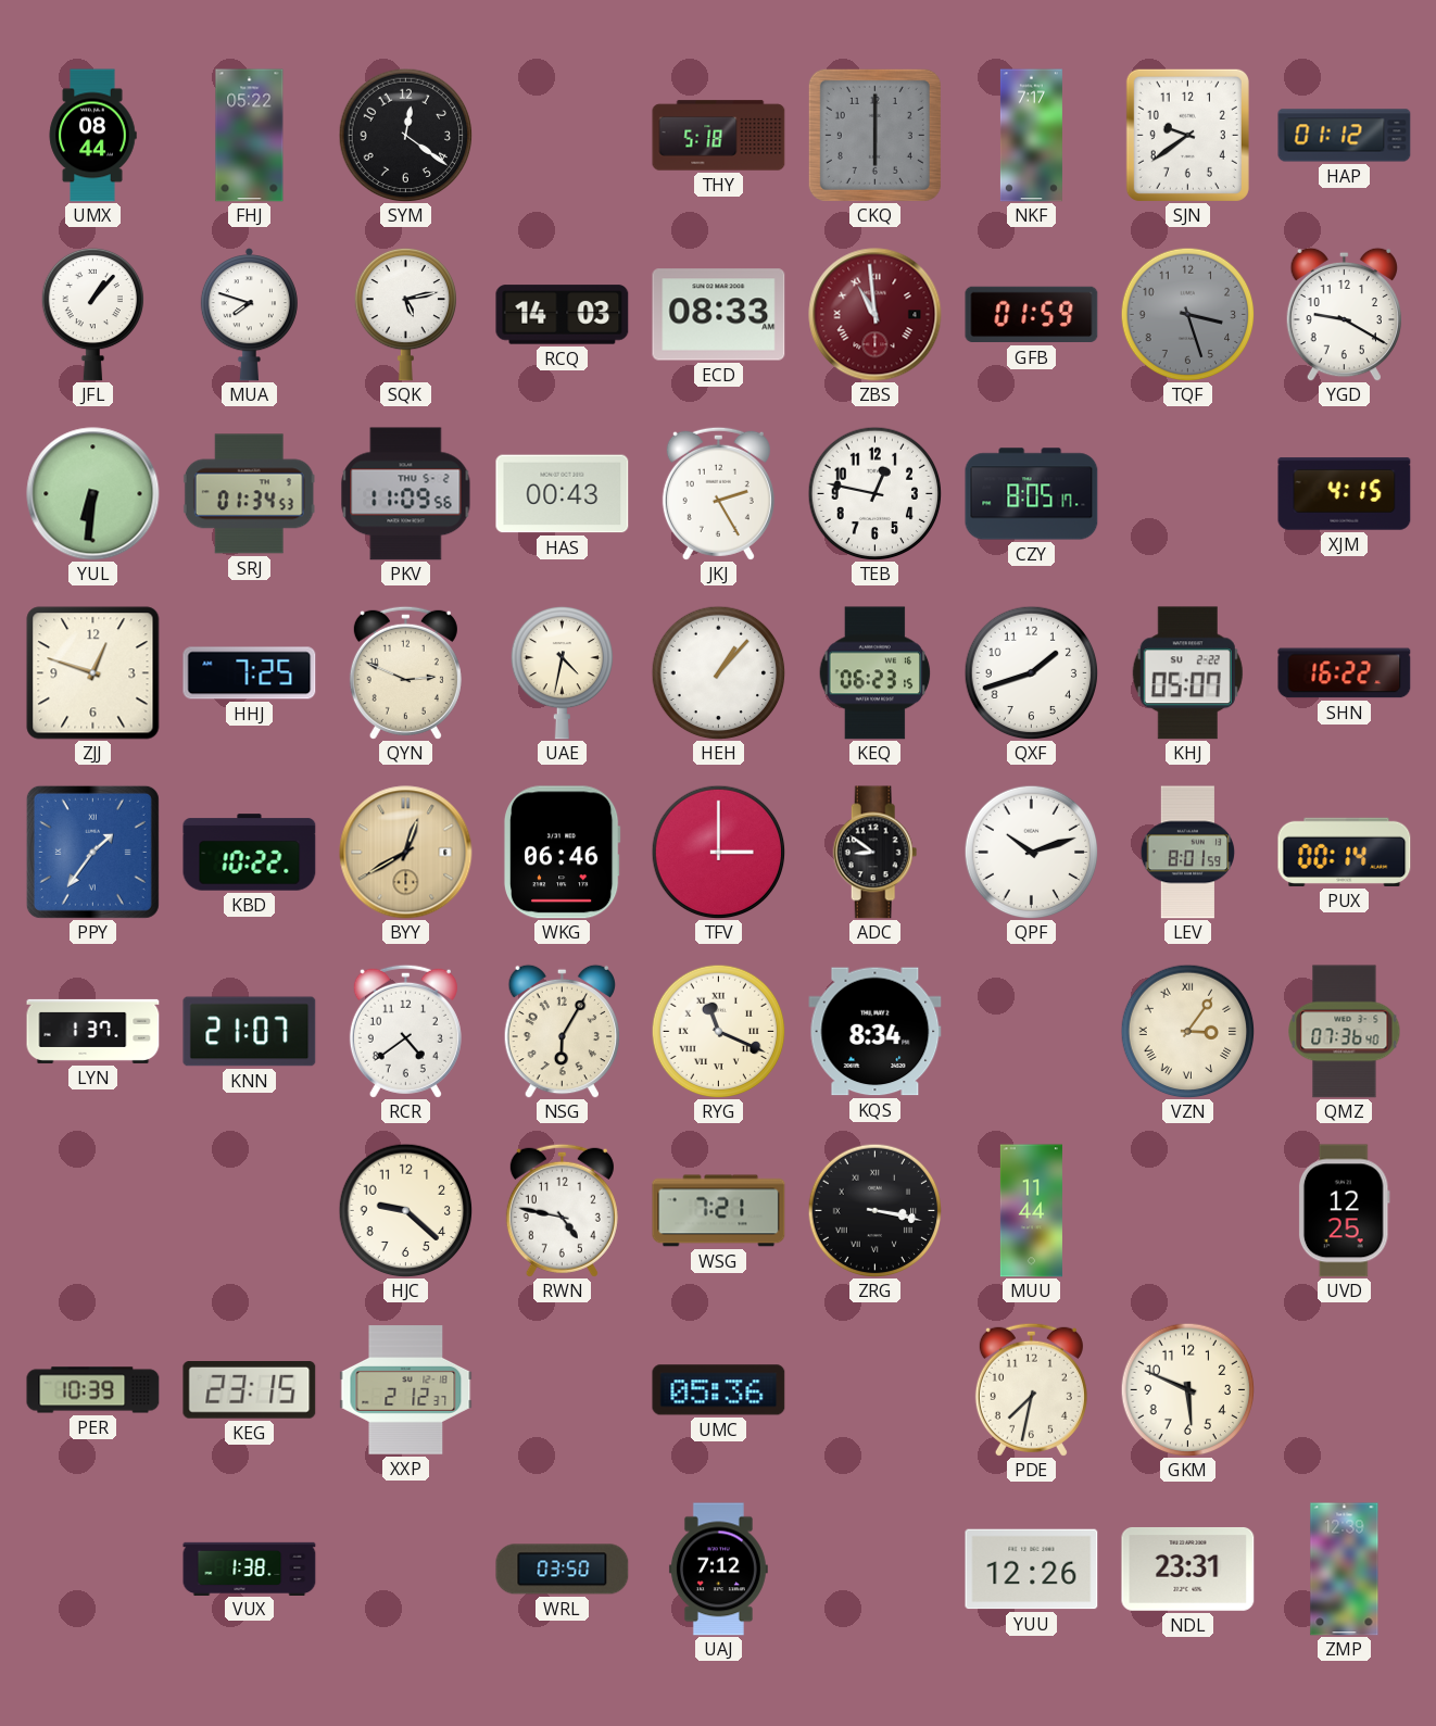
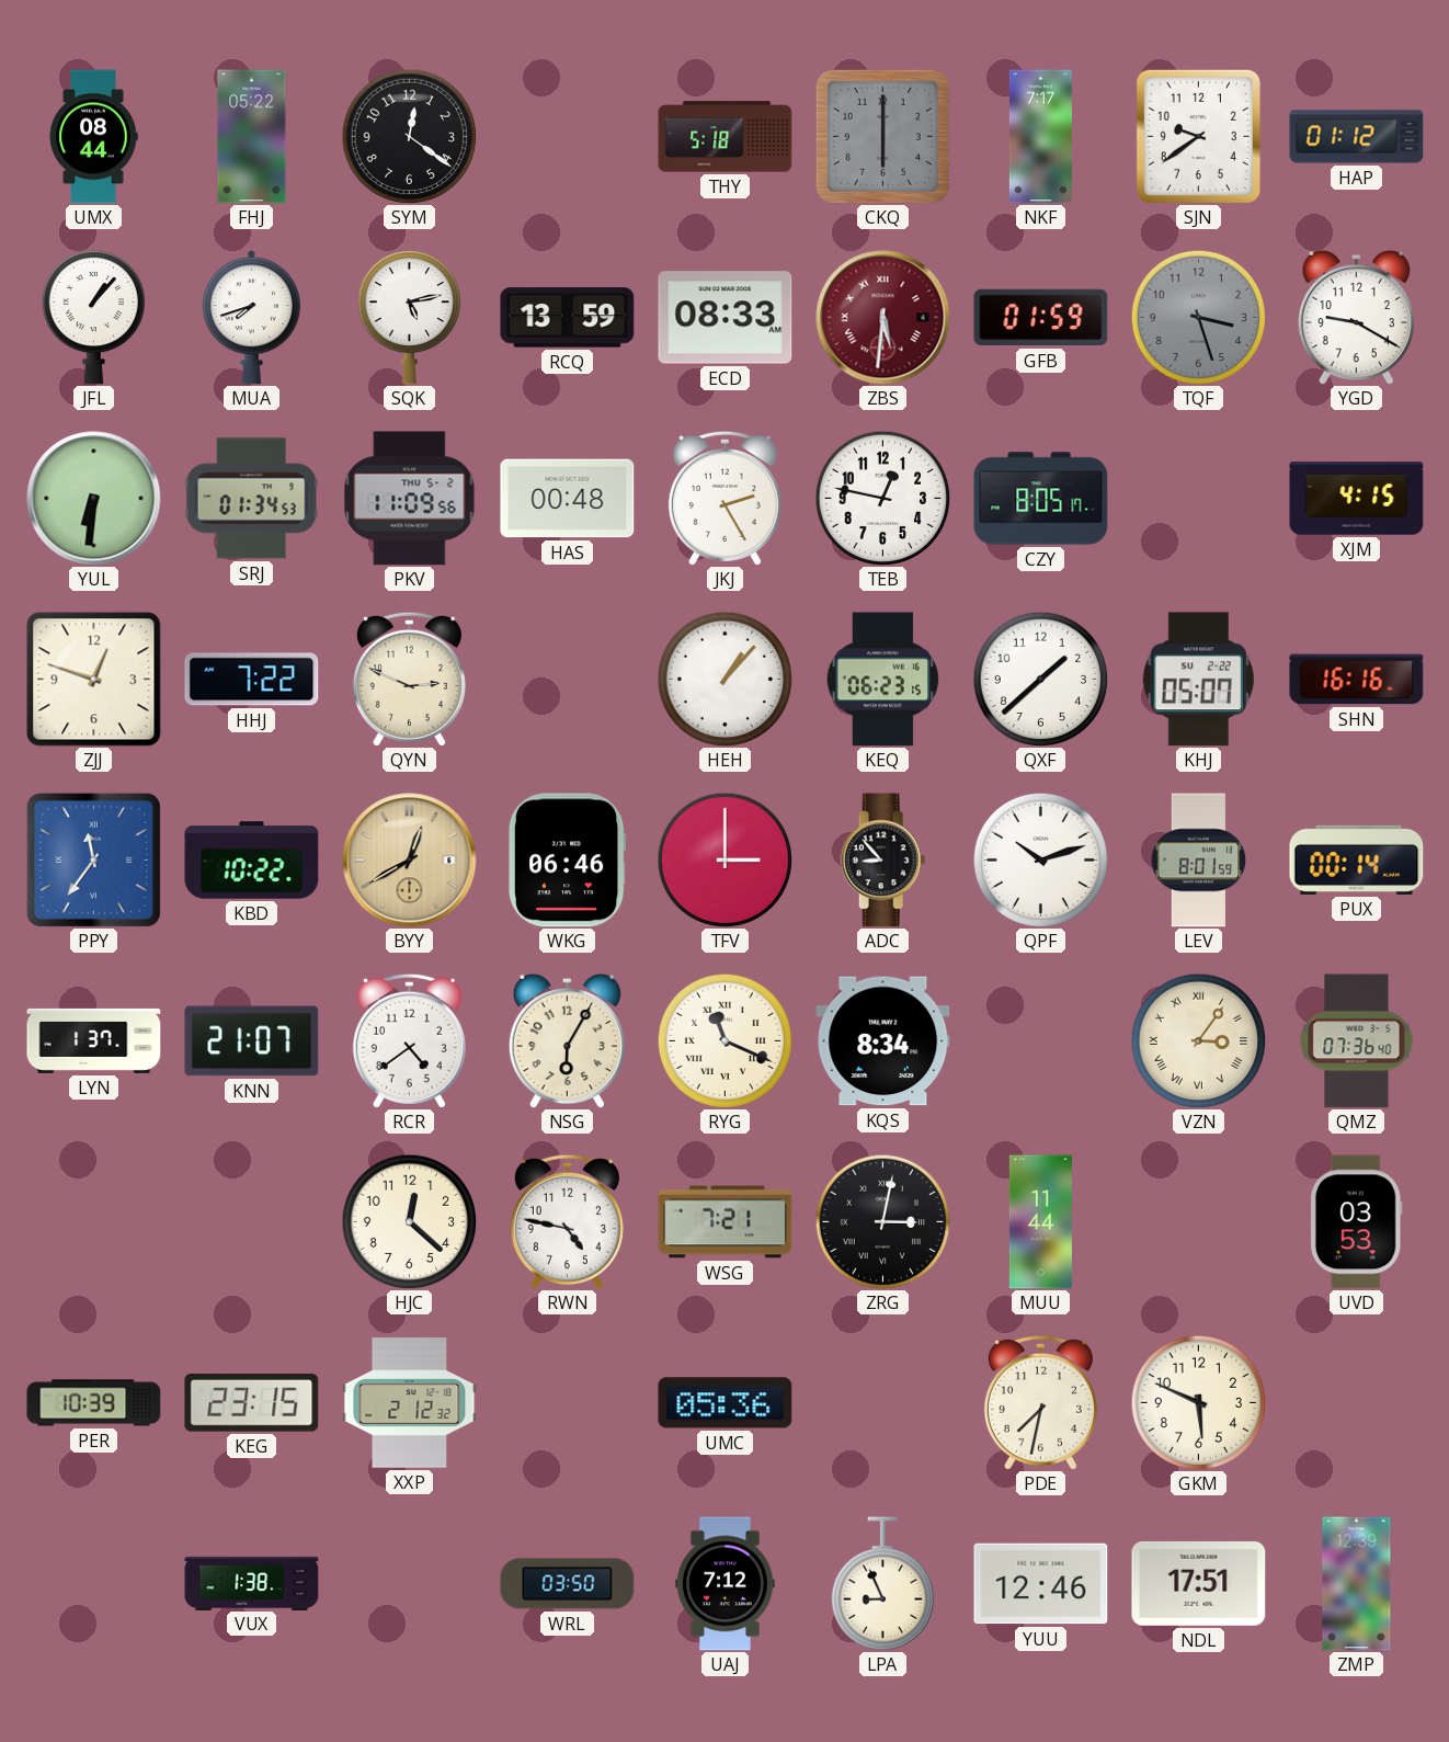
MUA: 7:48 -> 7:42
RCQ: 14:03 -> 13:59
ZBS: 10:59 -> 5:31
HAS: 00:43 -> 00:48
HHJ: 7:25 -> 7:22
UAE: 4:32 -> none
QXF: 1:42 -> 1:38
SHN: 16:22 -> 16:16
PPY: 1:36 -> 11:36
ADC: 8:51 -> 8:53
HJC: 9:22 -> 12:22
ZRG: 3:17 -> 3:02
UVD: 12:25 -> 03:53
XXP: 2:12:37 -> 2:12:32
LPA: none -> 8:56
YUU: 12:26 -> 12:46
NDL: 23:31 -> 17:51
